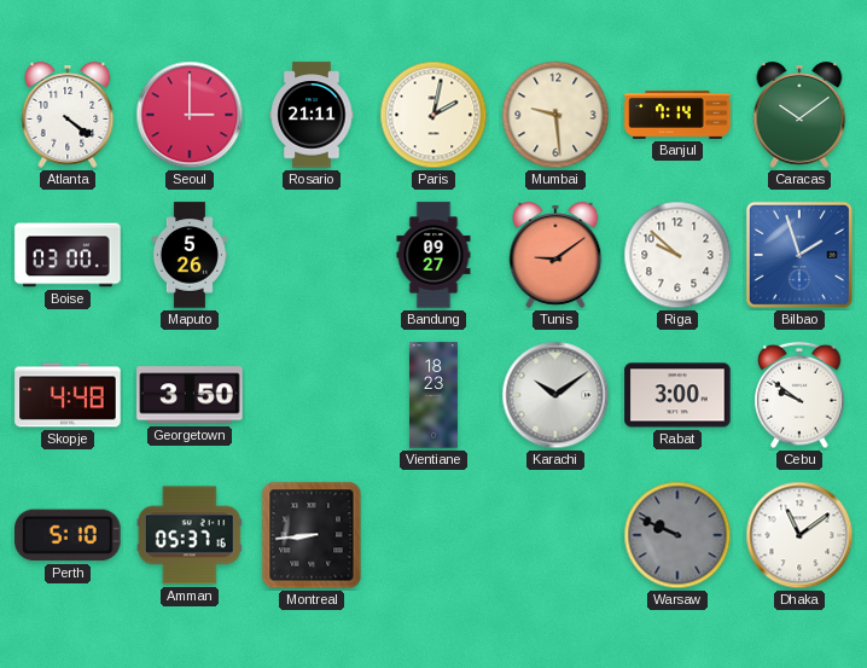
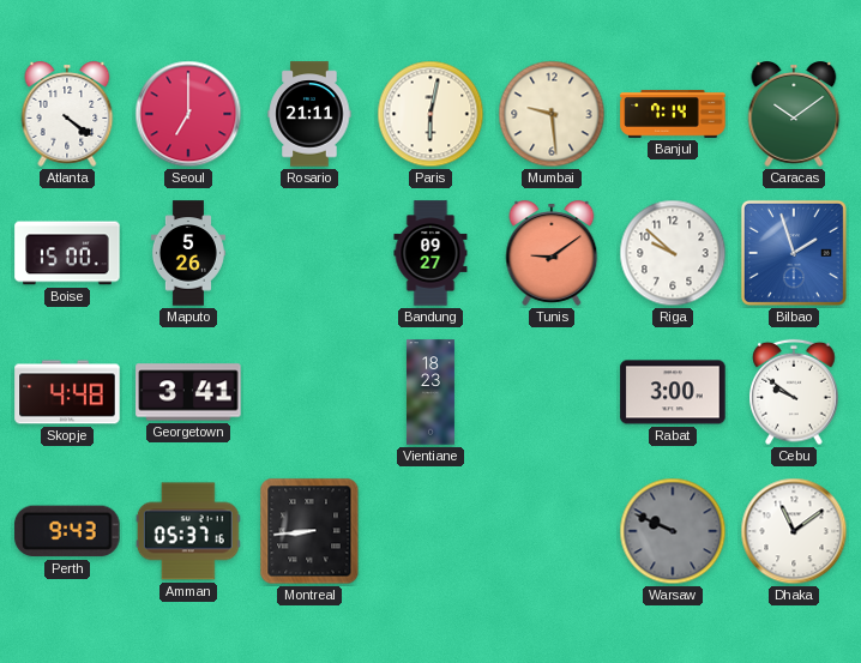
Seoul: 3:00 -> 7:00
Paris: 2:02 -> 6:02
Boise: 03:00 -> 15:00
Georgetown: 3:50 -> 3:41
Karachi: 10:09 -> none
Perth: 5:10 -> 9:43
